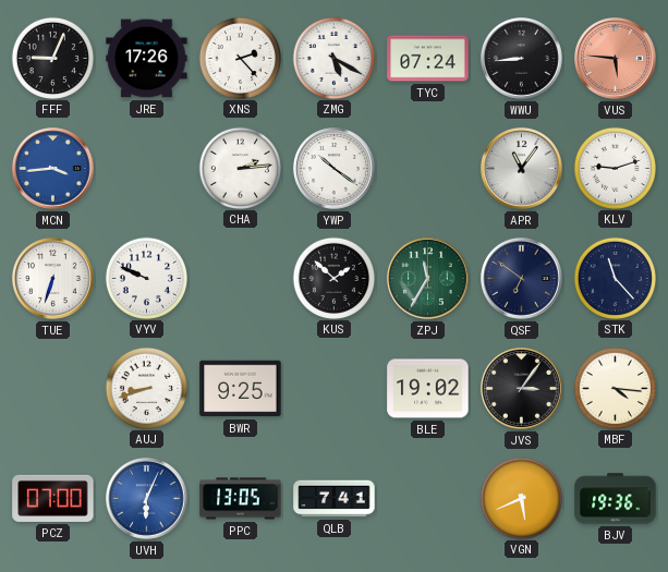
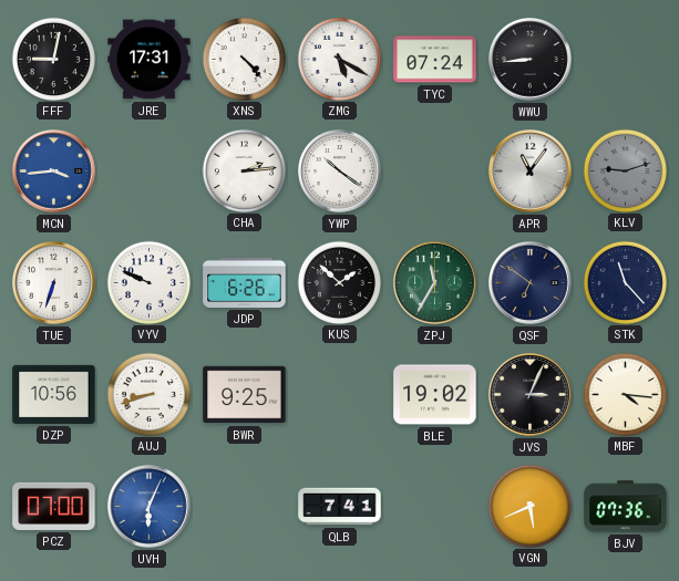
FFF: 9:04 -> 9:02
JRE: 17:26 -> 17:31
XNS: 2:23 -> 4:23
VUS: 5:46 -> none
KLV dial: white -> grey
JDP: none -> 6:26
DZP: none -> 10:56
JVS: 3:06 -> 3:04
PPC: 13:05 -> none
BJV: 19:36 -> 07:36
